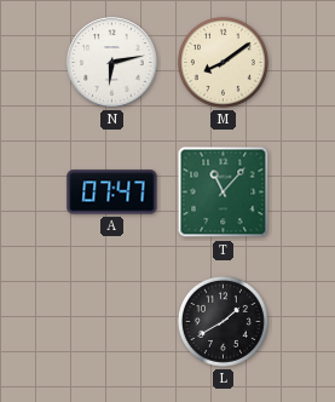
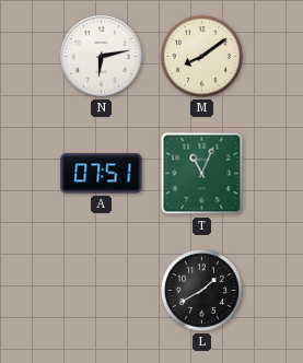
A: 07:47 -> 07:51
T: 11:07 -> 11:04
